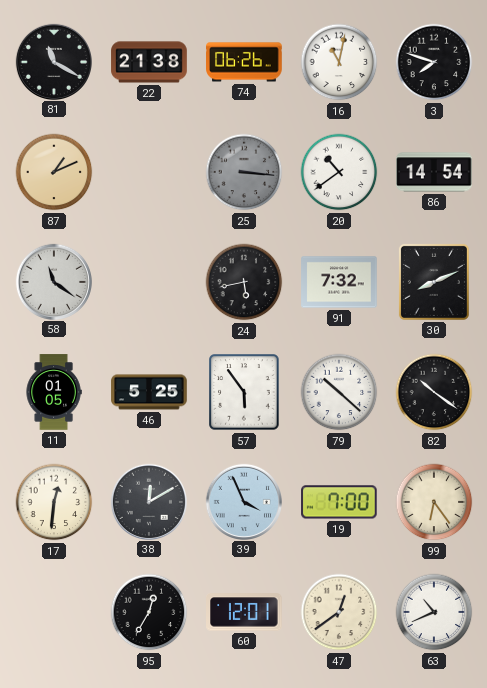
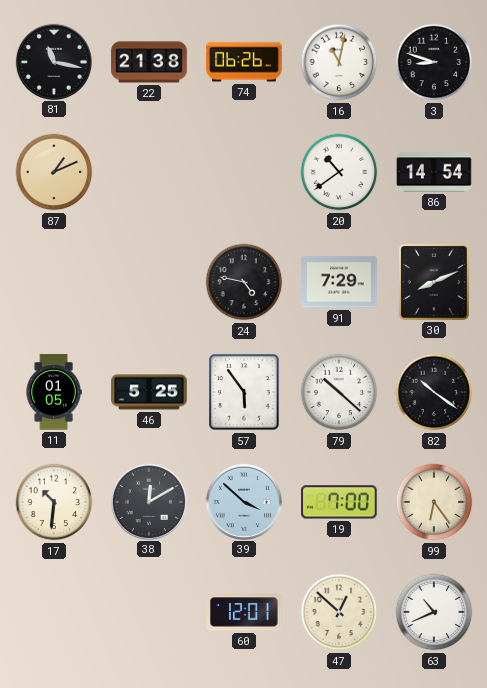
81: 11:20 -> 11:17
3: 7:48 -> 8:48
25: 3:16 -> none
58: 11:21 -> none
24: 5:43 -> 4:47
91: 7:32 -> 7:29
17: 12:31 -> 10:31
39: 3:56 -> 3:52
95: 12:35 -> none
47: 12:39 -> 12:52
